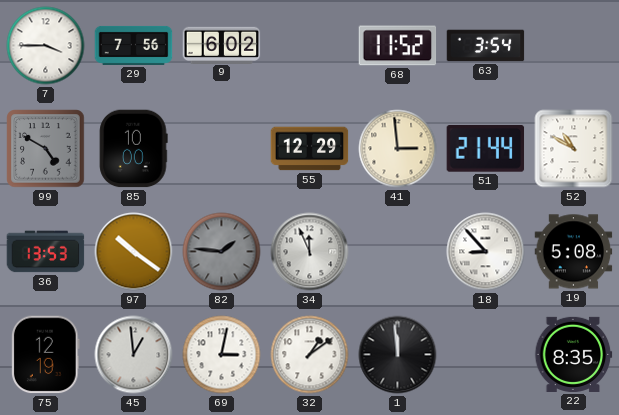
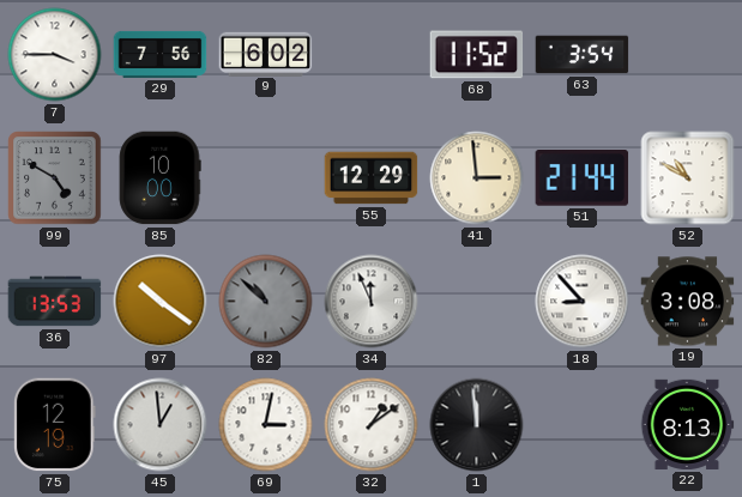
82: 1:46 -> 10:52
19: 5:08 -> 3:08
22: 8:35 -> 8:13
